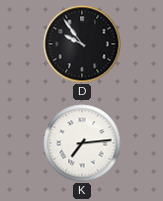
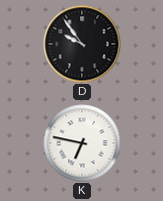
K: 7:14 -> 6:47
